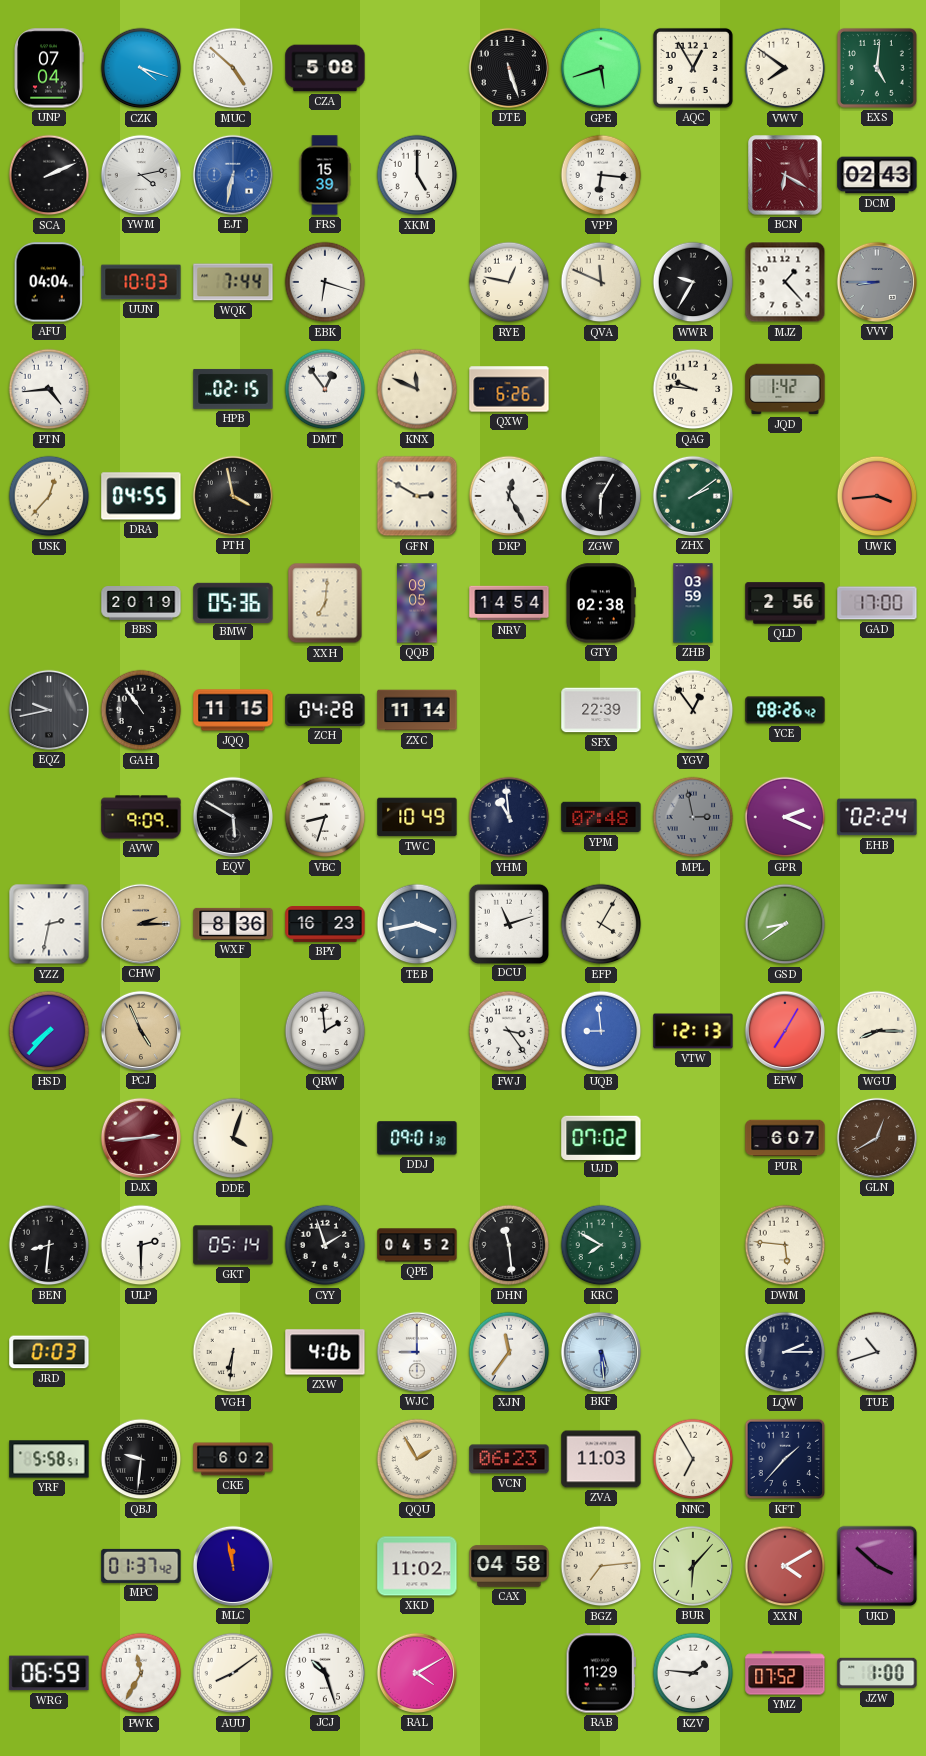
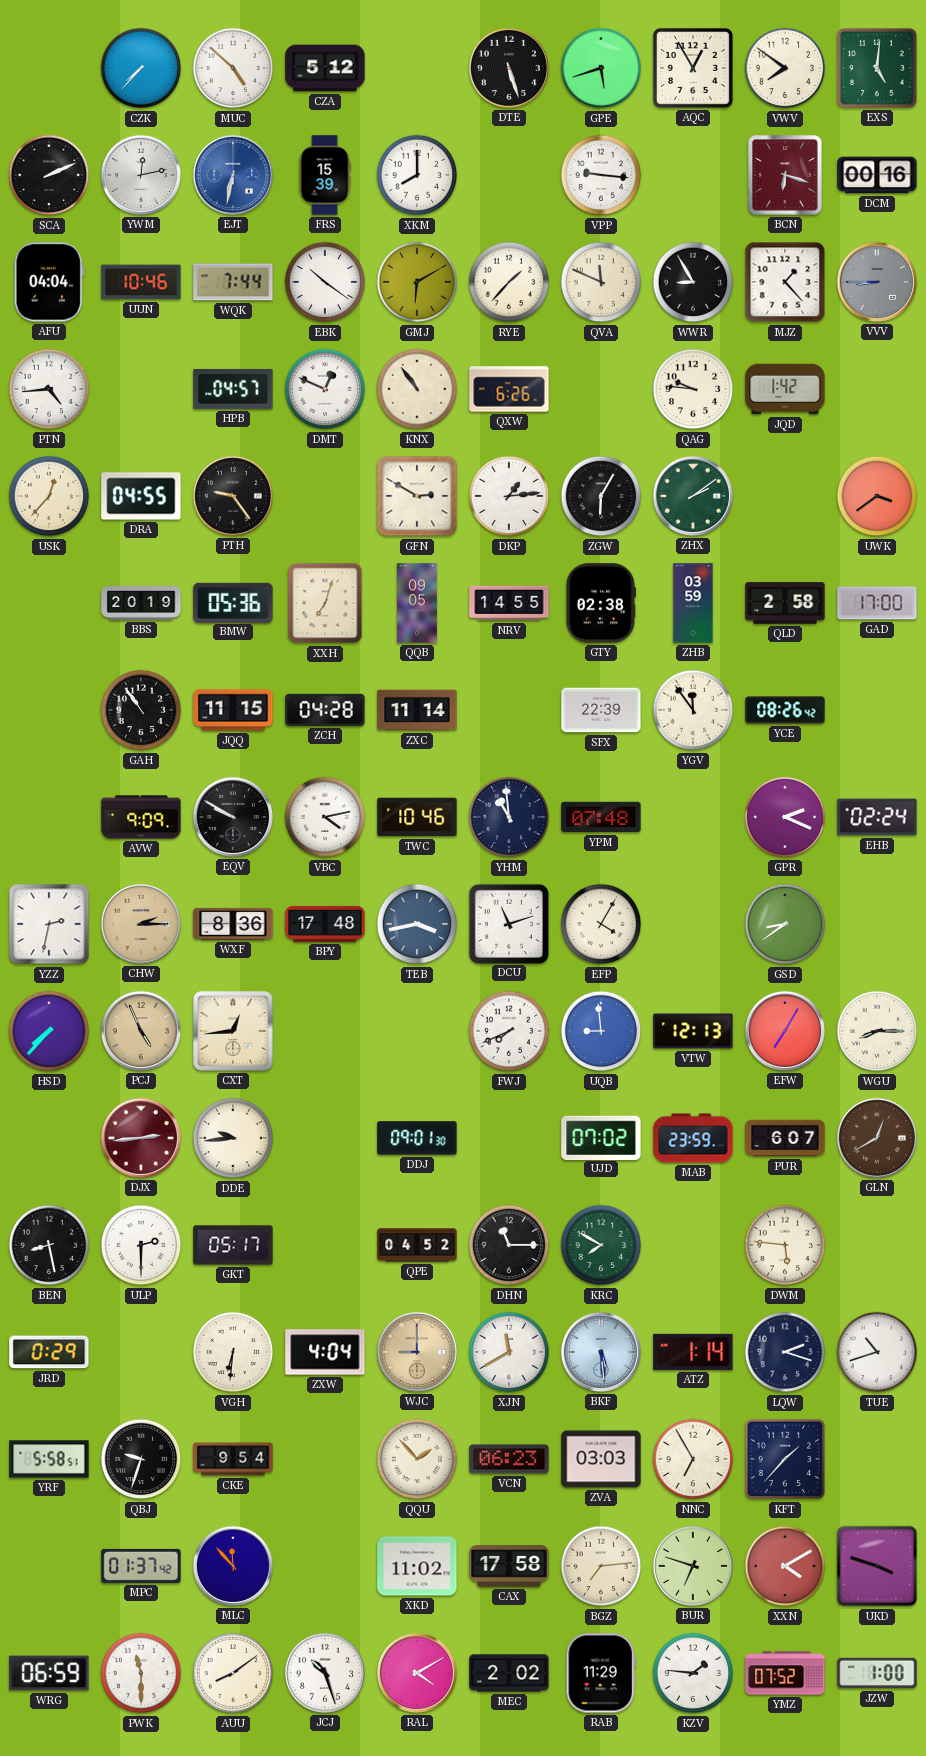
UNP: 07:04 -> none
CZK: 4:18 -> 7:37
CZA: 5:08 -> 5:12
YWM: 4:13 -> 12:13
XKM: 5:00 -> 8:00
VPP: 6:16 -> 9:16
BCN: 6:20 -> 6:18
DCM: 02:43 -> 00:16
UUN: 10:03 -> 10:46
EBK: 6:18 -> 10:21
GMJ: none -> 6:10
RYE: 12:47 -> 1:37
WWR: 9:35 -> 8:55
HPB: 02:15 -> 04:57
DMT: 12:54 -> 12:49
KNX: 11:49 -> 10:54
PTH: 3:58 -> 9:24
DKP: 12:25 -> 1:14
UWK: 3:44 -> 3:39
XXH: 7:01 -> 7:03
NRV: 14:54 -> 14:55
QLD: 2:56 -> 2:58
EQZ: 9:43 -> none
YGV: 12:54 -> 11:54
EQV: 5:50 -> 9:50
VBC: 8:33 -> 4:13
TWC: 10:49 -> 10:46
MPL: 2:58 -> none
BPY: 16:23 -> 17:48
CXT: none -> 12:44
QRW: 1:59 -> none
FWJ: 3:24 -> 7:41
DDE: 4:03 -> 9:44
MAB: none -> 23:59
BEN: 8:31 -> 8:28
GKT: 05:14 -> 05:17
CYY: 1:57 -> none
DHN: 11:29 -> 11:15
JRD: 0:03 -> 0:29
ZXW: 4:06 -> 4:04
WJC dial: white -> champagne
XJN: 11:36 -> 11:40
ATZ: none -> 1:14
LQW: 2:15 -> 2:18
QBJ: 9:31 -> 9:33
CKE: 6:02 -> 9:54
QQU: 1:55 -> 1:53
ZVA: 11:03 -> 03:03
MLC: 11:58 -> 11:53
CAX: 04:58 -> 17:58
BUR: 6:07 -> 6:48
UKD: 3:52 -> 3:48
PWK: 11:35 -> 11:30
MEC: none -> 2:02
